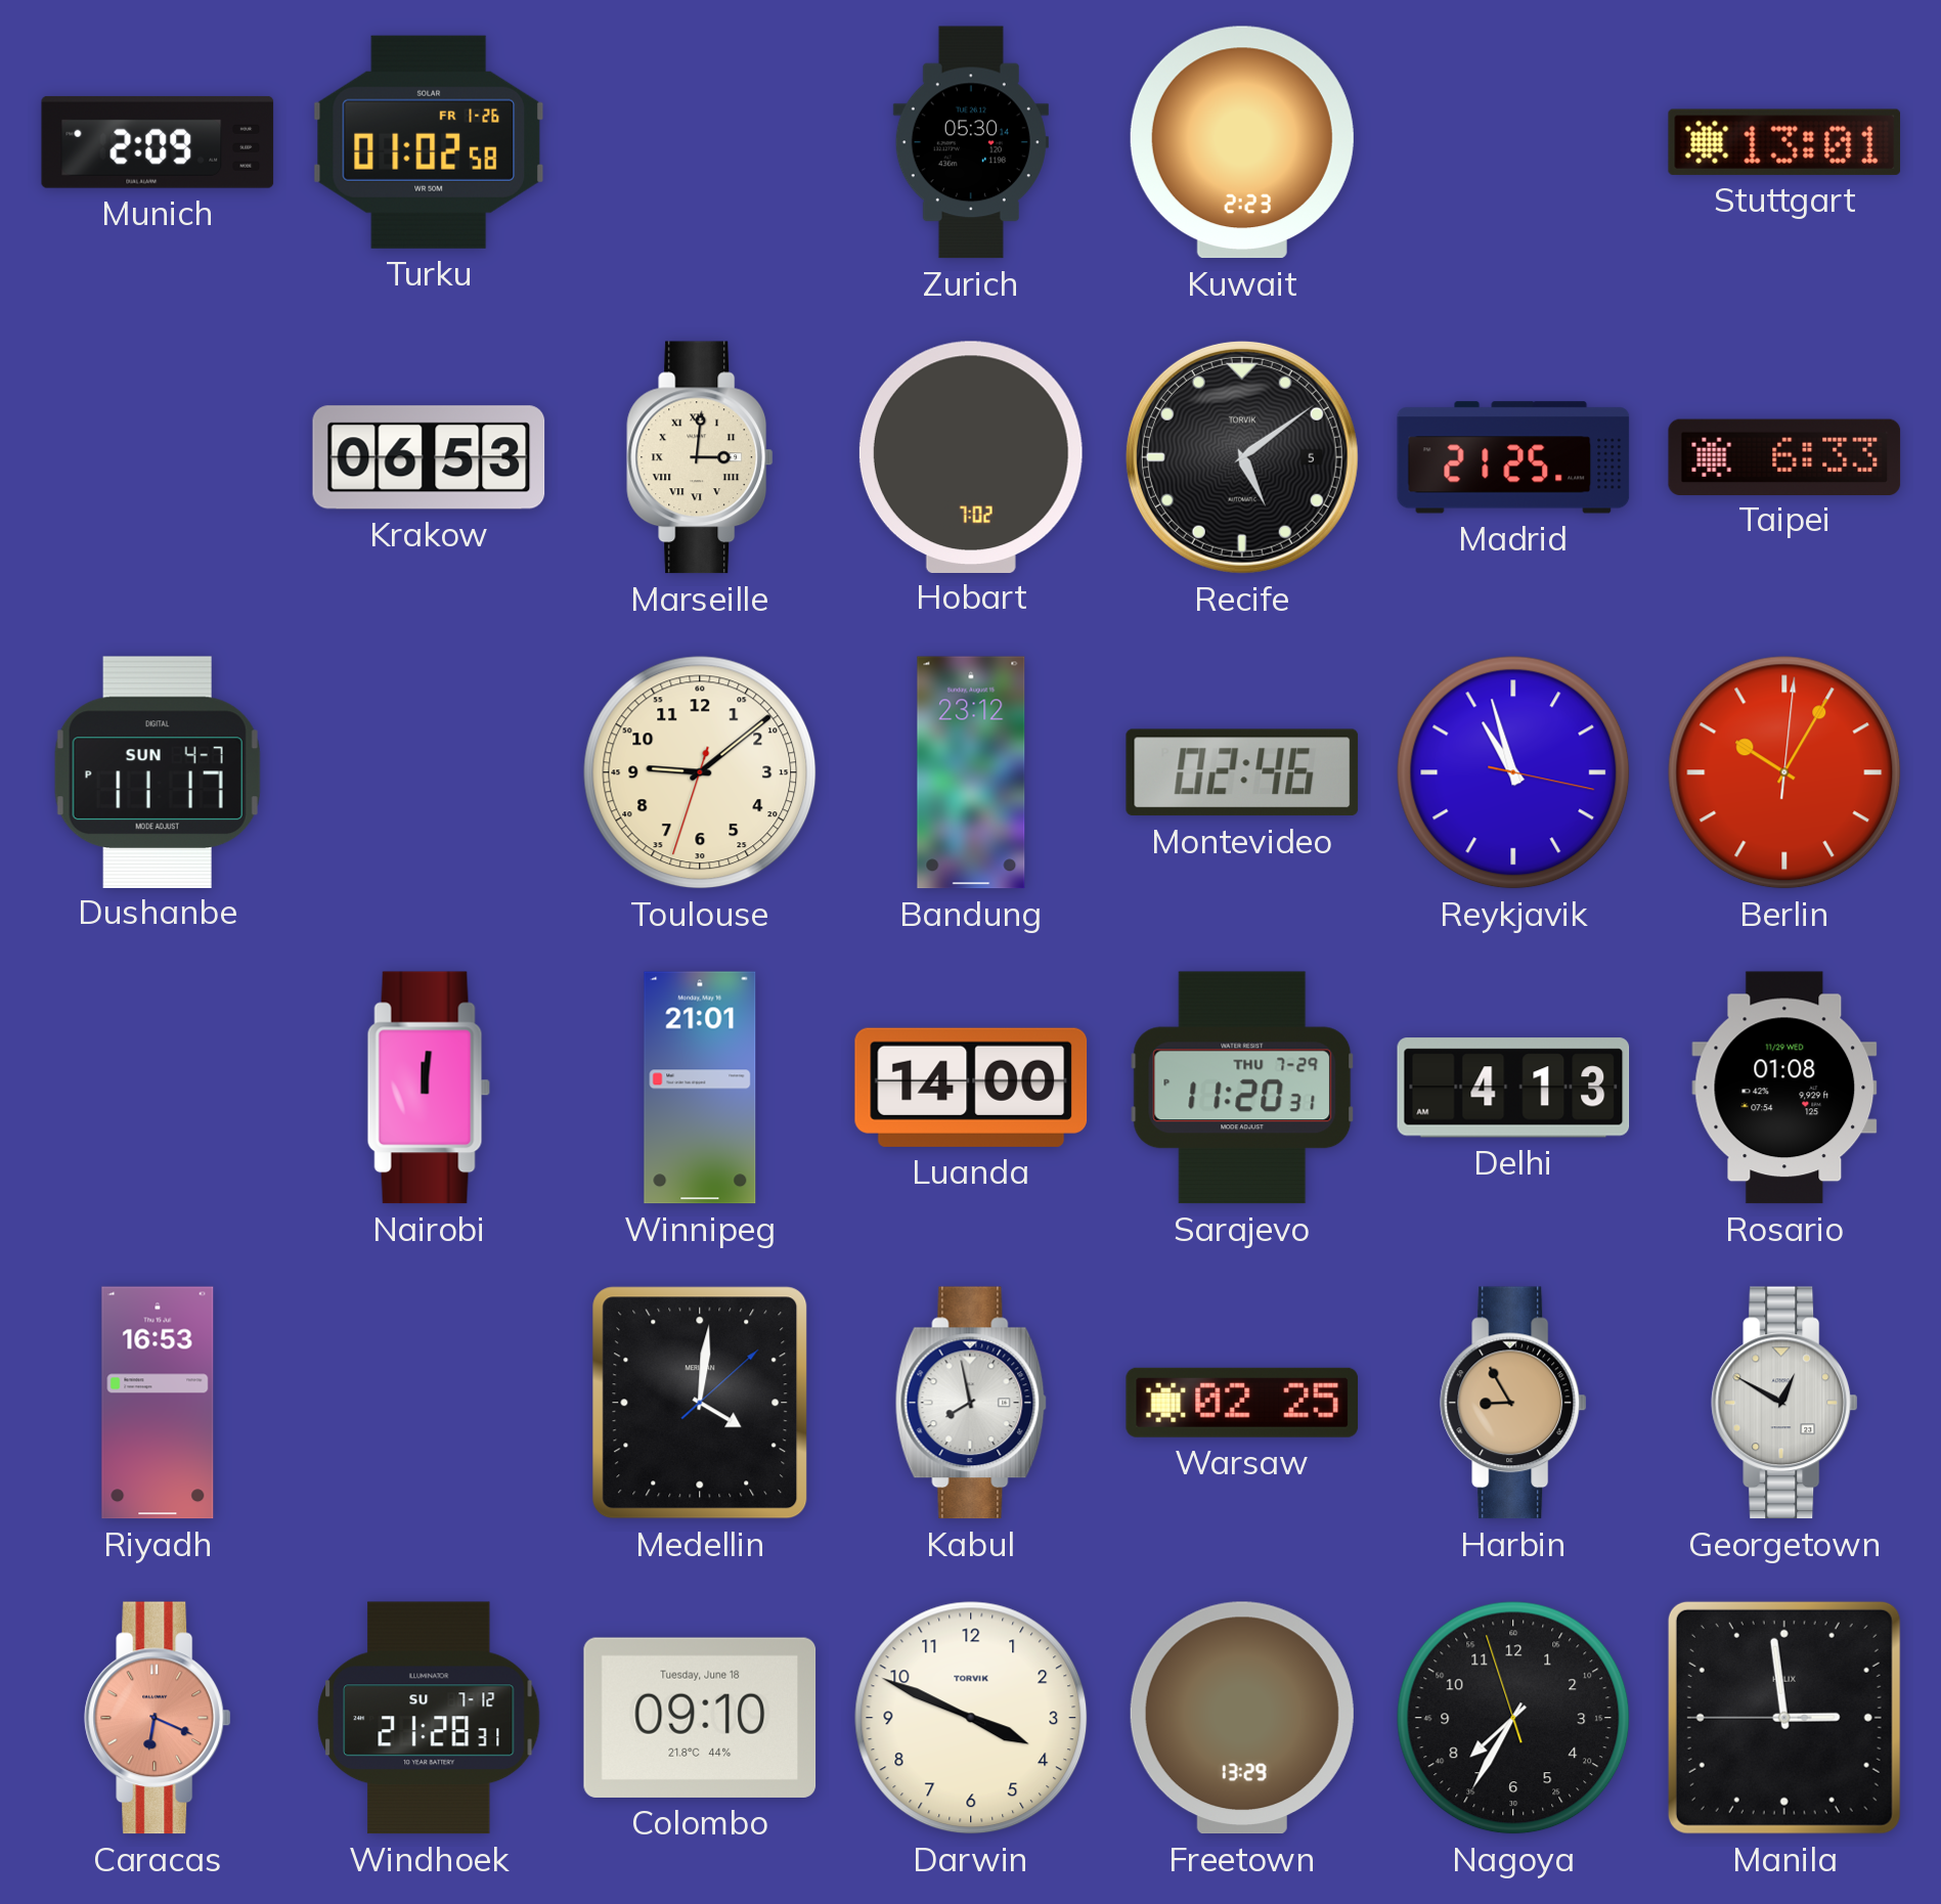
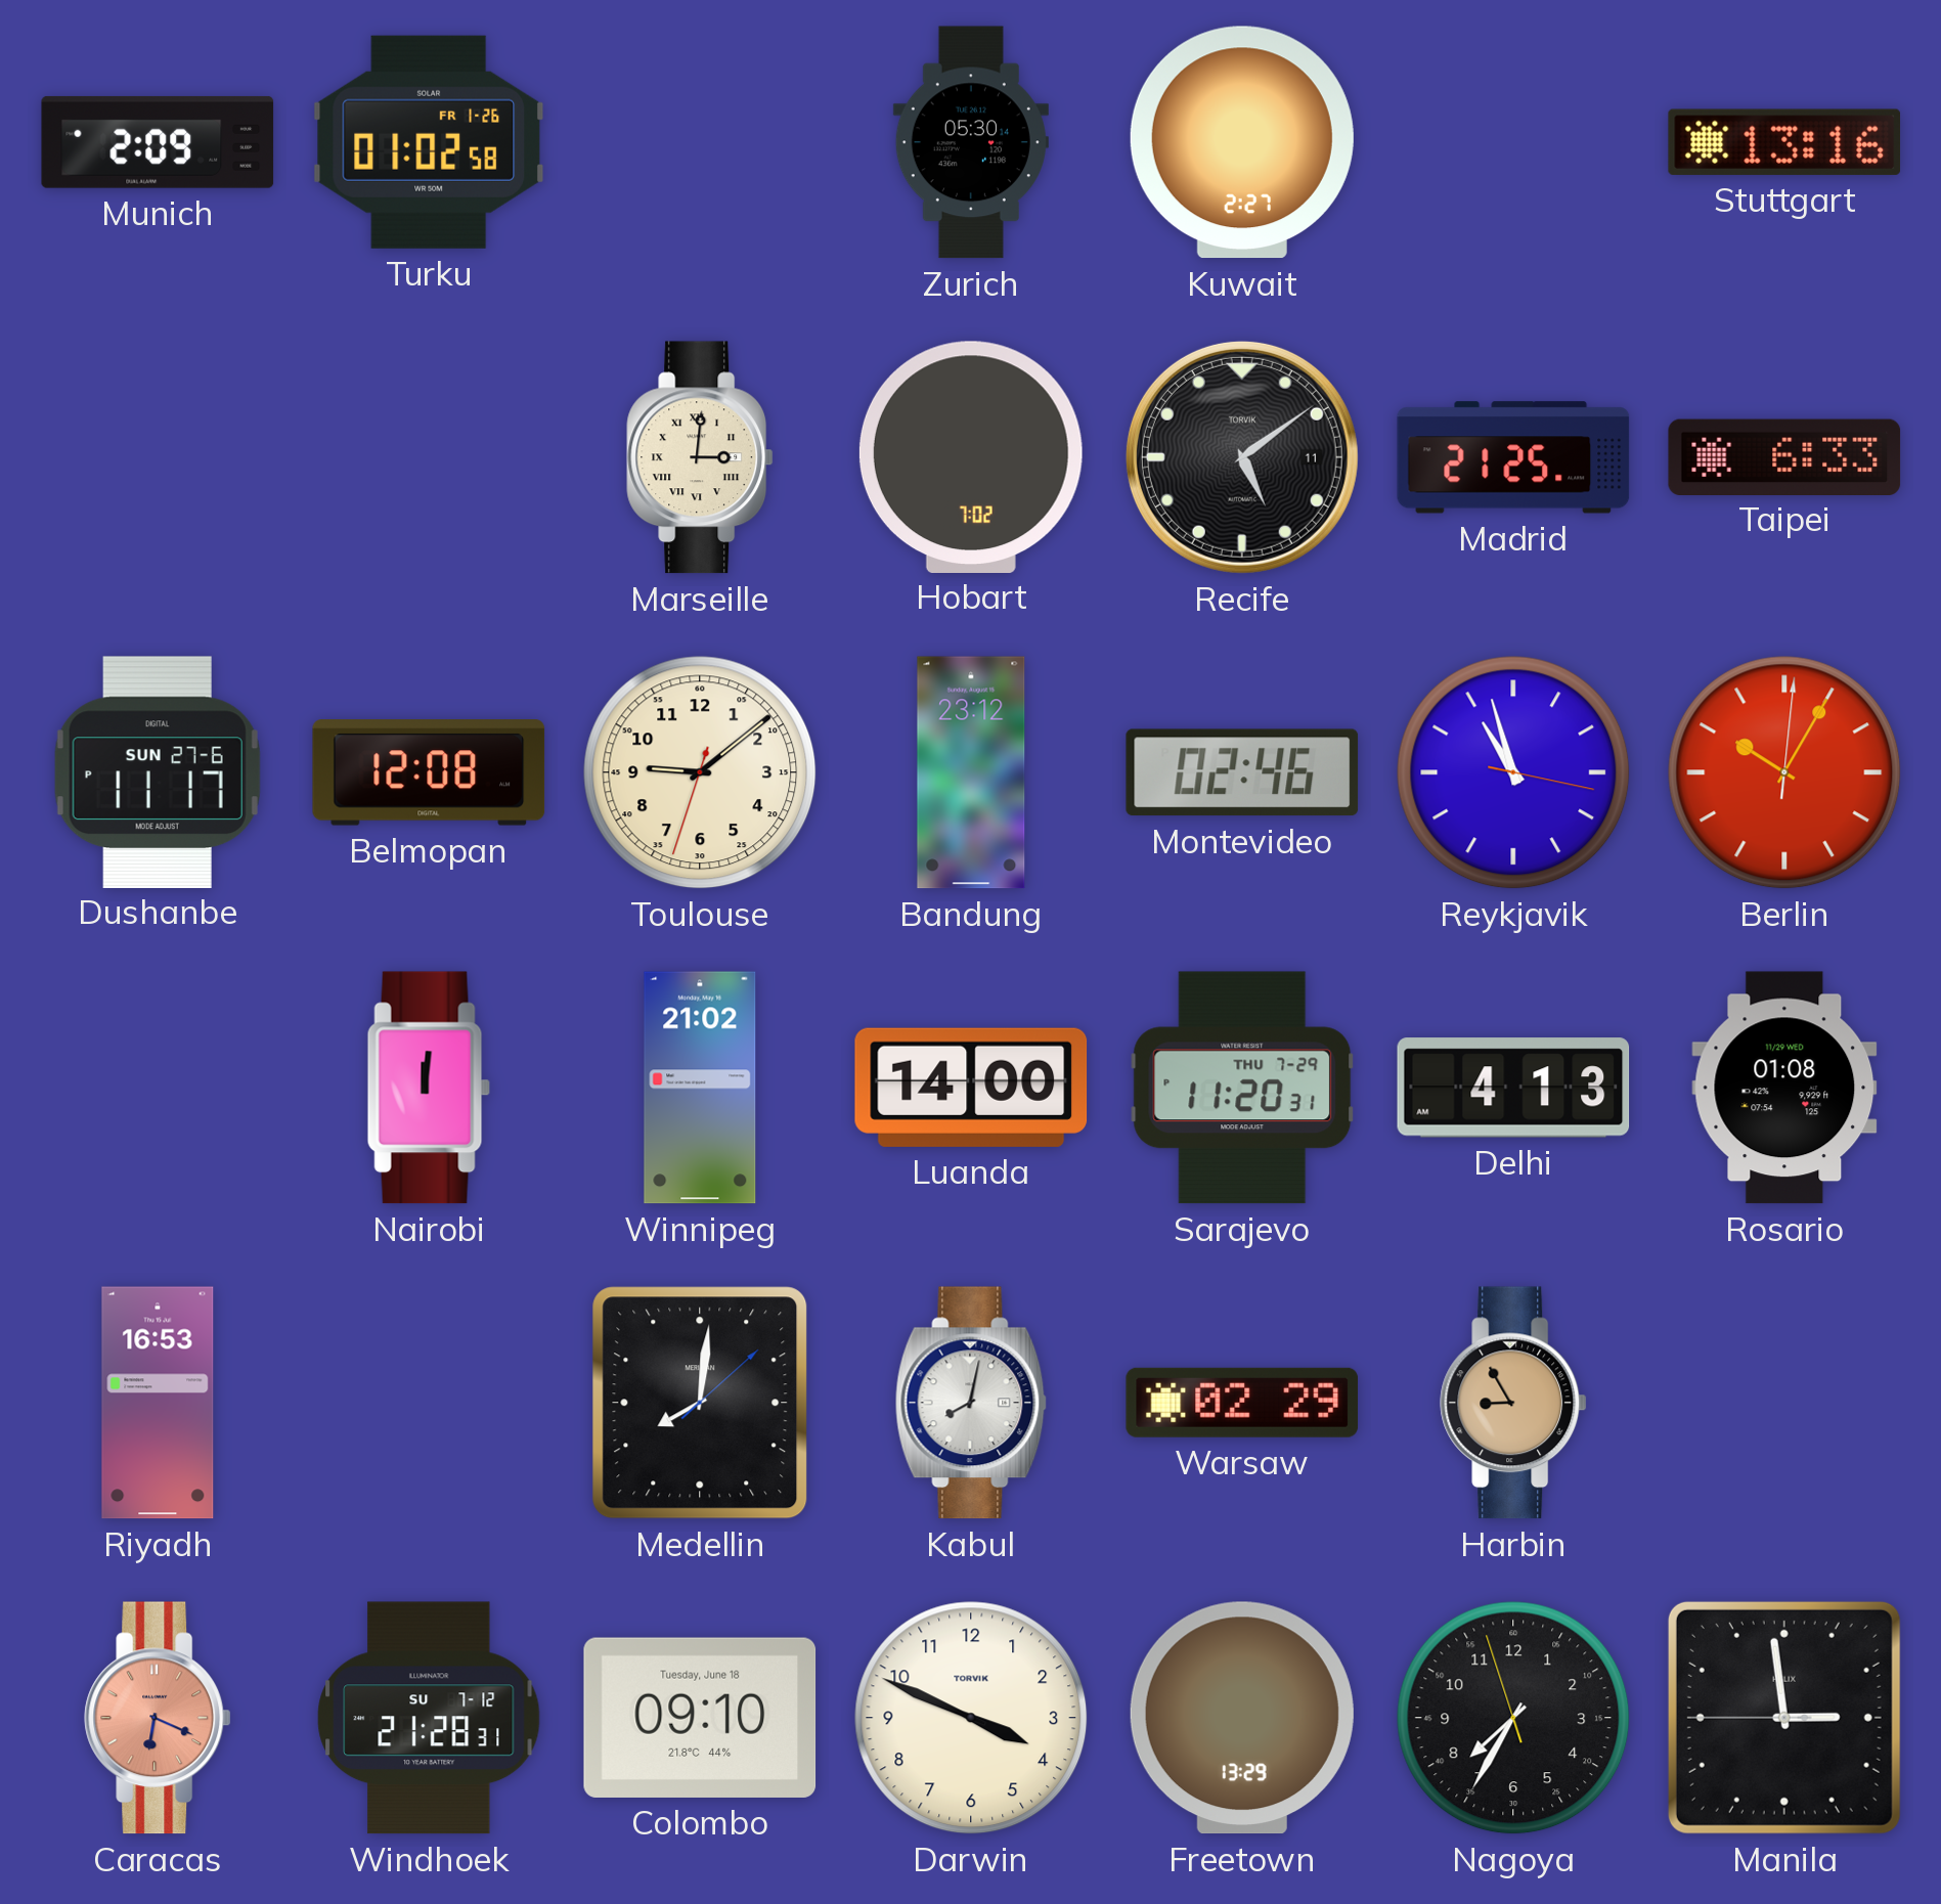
Kuwait: 2:23 -> 2:27
Stuttgart: 13:01 -> 13:16
Krakow: 06:53 -> none
Recife date: 5 -> 11
Dushanbe date: SUN 4-7 -> SUN 27-6
Belmopan: none -> 12:08
Winnipeg: 21:01 -> 21:02
Medellin: 4:01 -> 8:01
Kabul: 7:58 -> 8:02
Warsaw: 02:25 -> 02:29
Georgetown: 12:50 -> none
